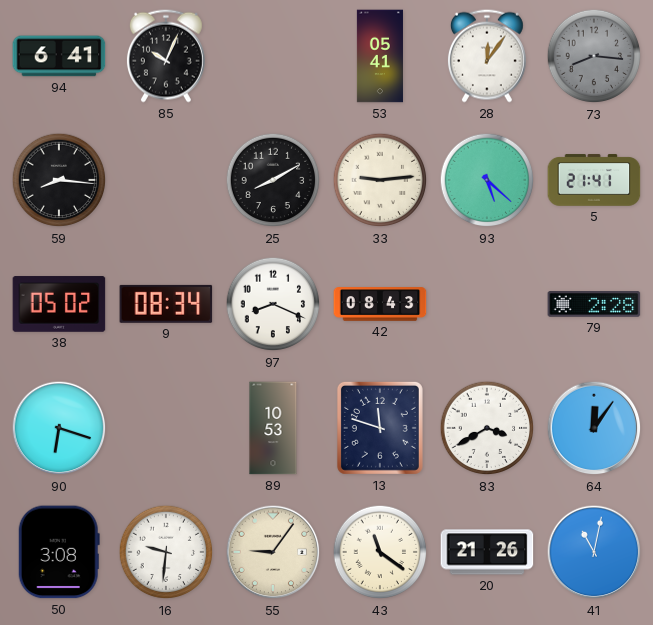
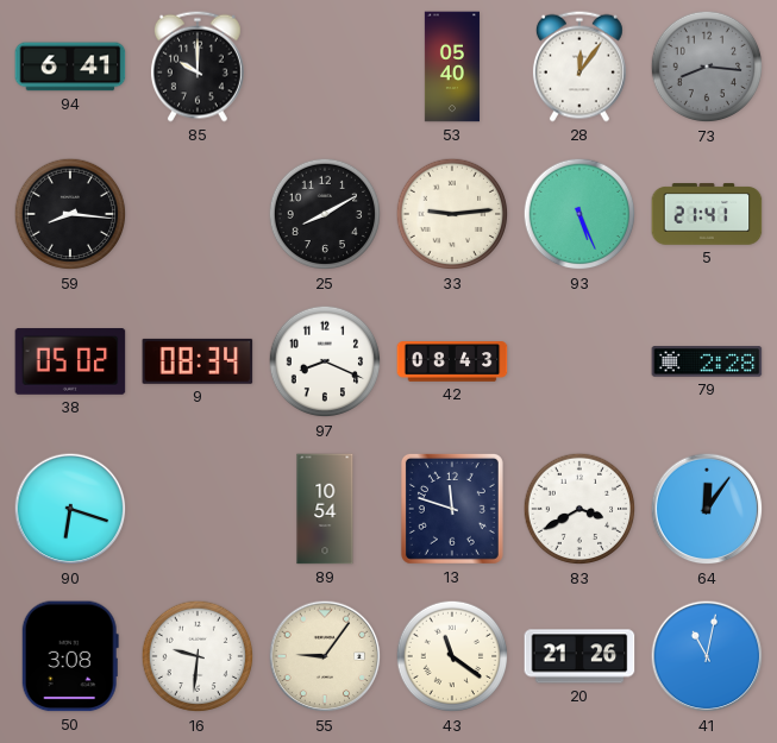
85: 10:04 -> 10:00
53: 05:41 -> 05:40
93: 5:22 -> 5:26
89: 10:53 -> 10:54
